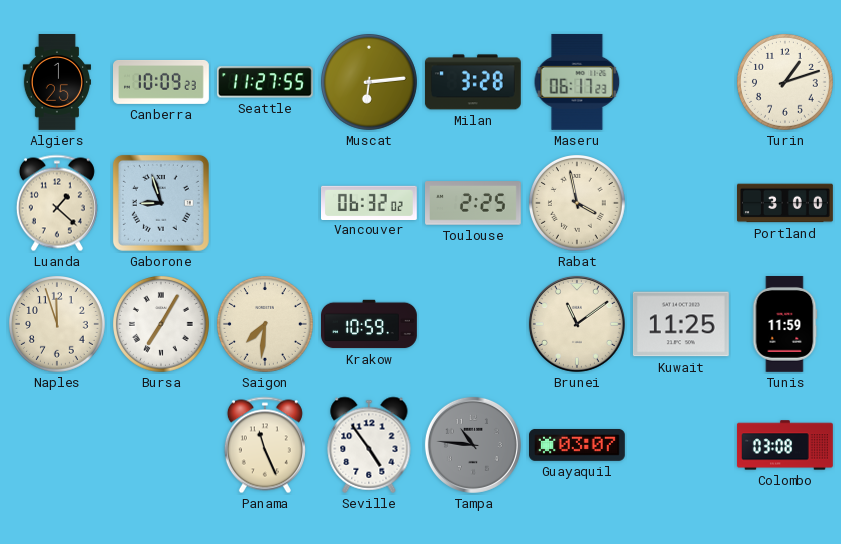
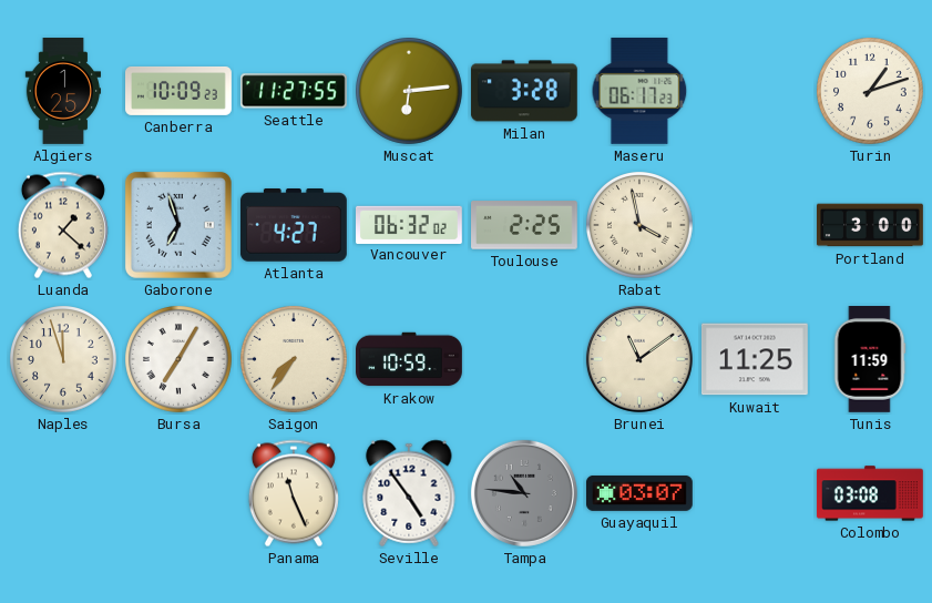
Gaborone: 8:57 -> 6:57
Atlanta: none -> 4:27
Saigon: 7:31 -> 7:36
